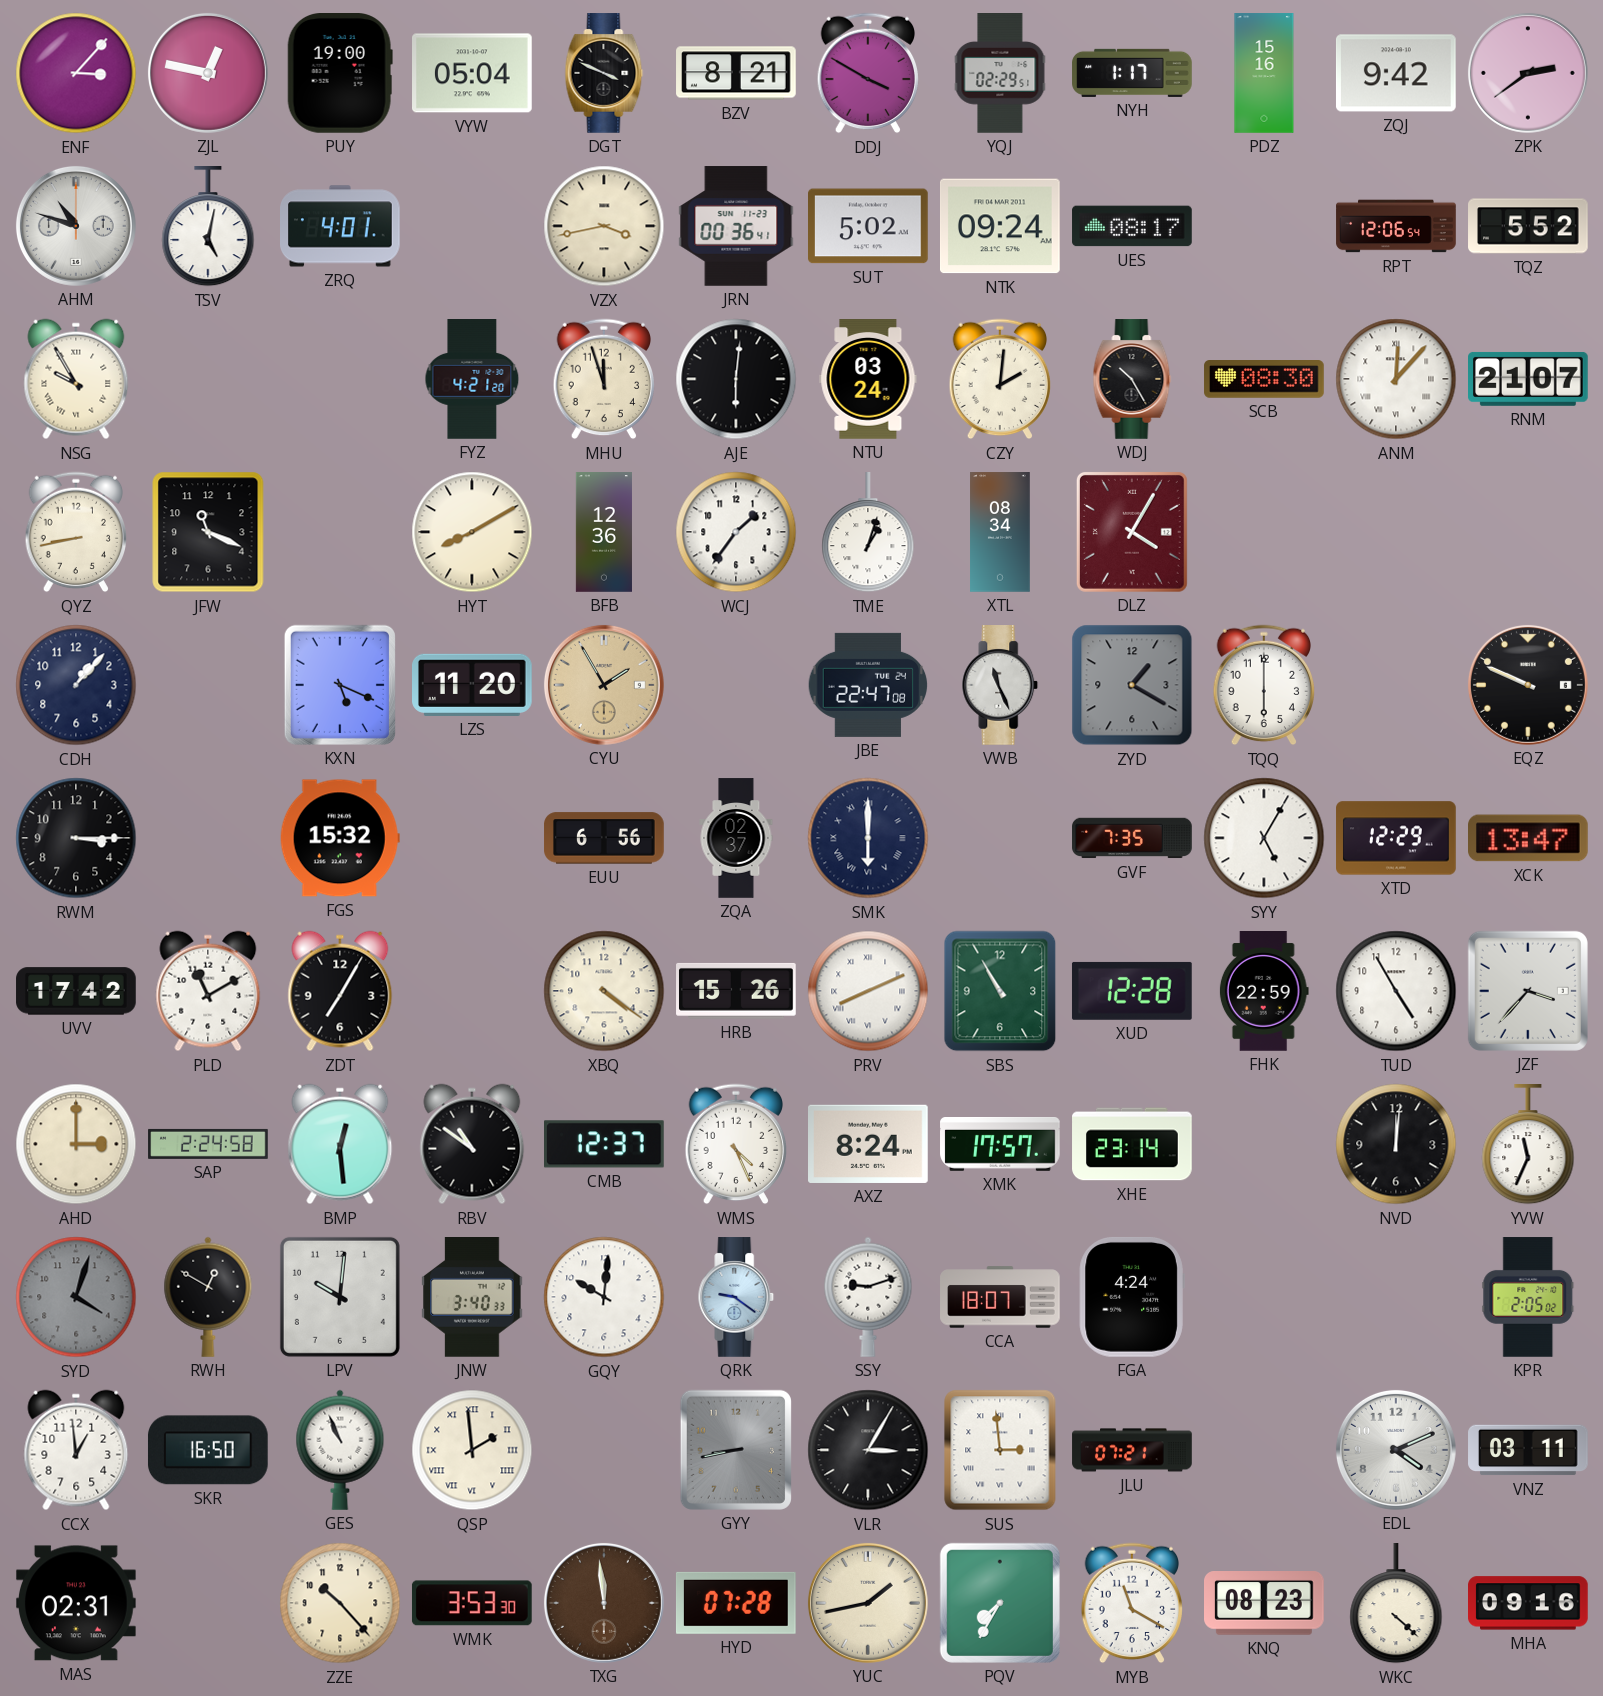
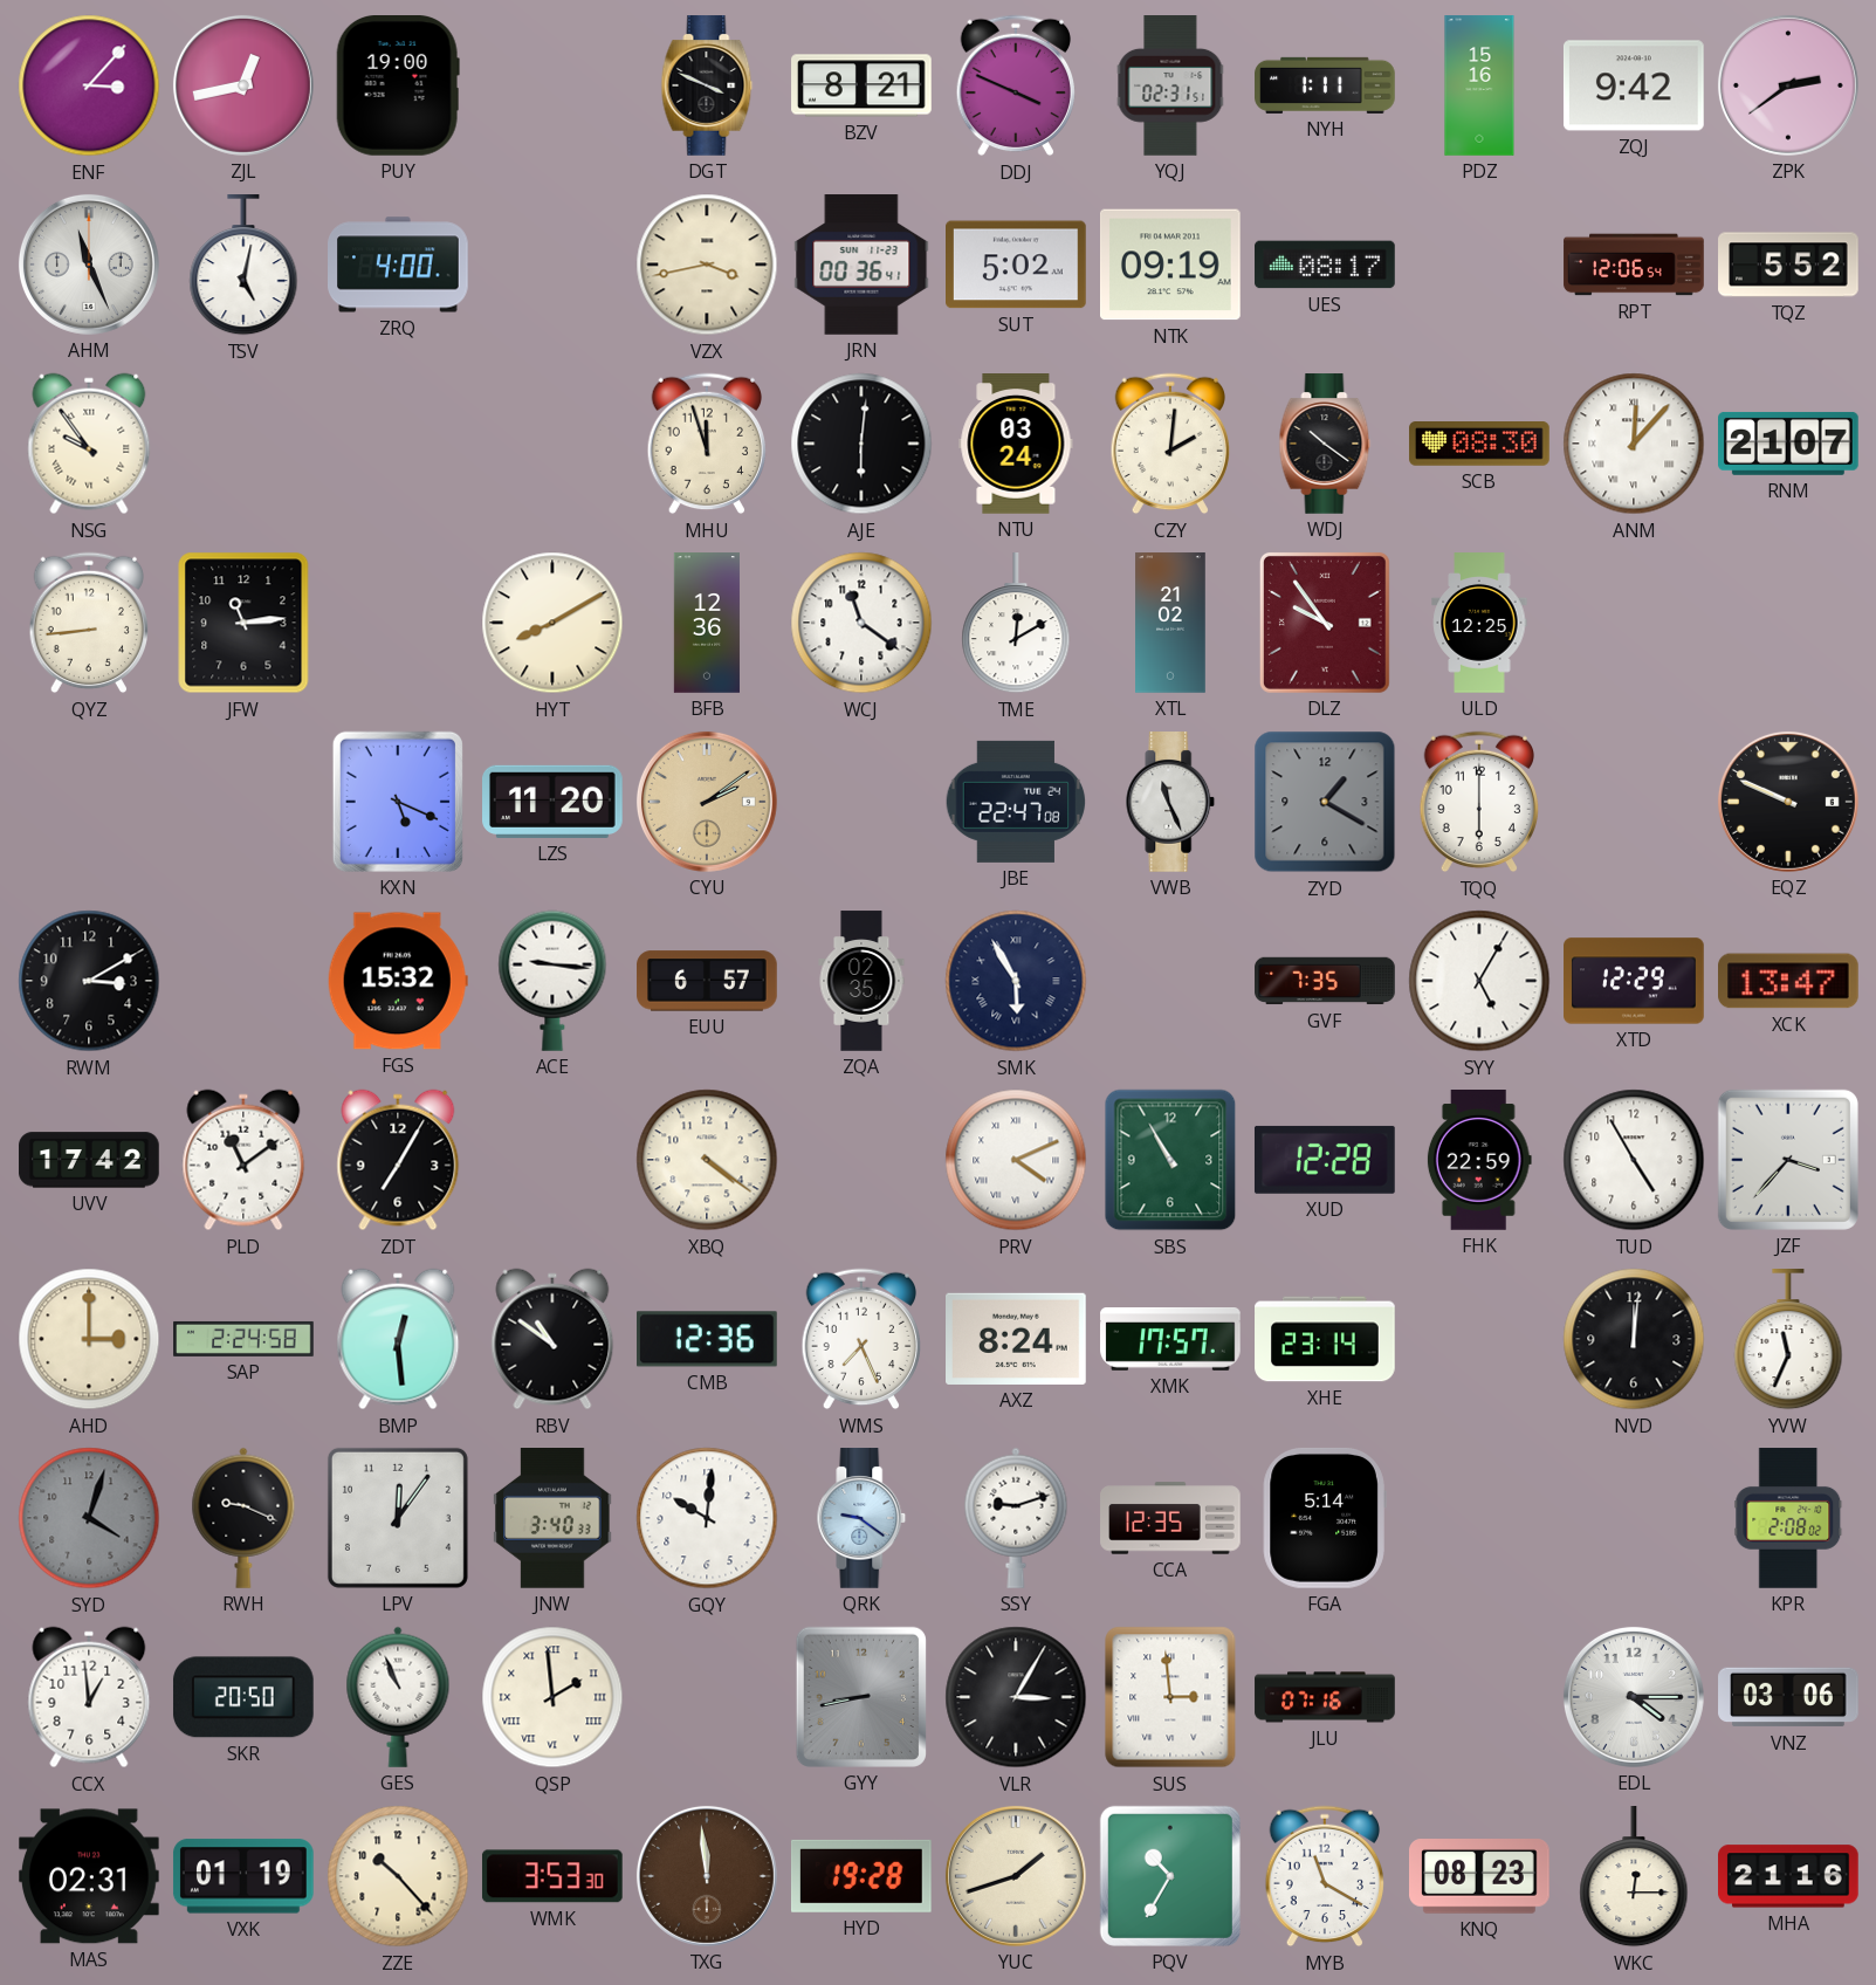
ZJL: 12:47 -> 12:43
VYW: 05:04 -> none
DDJ: 3:50 -> 3:49
YQJ: 02:29 -> 02:31
NYH: 1:17 -> 1:11
AHM: 10:48 -> 11:26
ZRQ: 4:01 -> 4:00
NTK: 09:24 -> 09:19
NSG: 9:55 -> 9:54
FYZ: 4:21 -> none
WDJ: 10:25 -> 10:21
QYZ: 8:43 -> 8:44
JFW: 11:19 -> 11:14
WCJ: 1:36 -> 11:21
TME: 1:03 -> 12:10
XTL: 08:34 -> 21:02
DLZ: 4:05 -> 9:54
ULD: none -> 12:25
CDH: 1:07 -> none
CYU: 1:55 -> 2:09
RWM: 3:15 -> 3:10
ACE: none -> 9:16
EUU: 6:56 -> 6:57
ZQA: 02:37 -> 02:35
SMK: 6:00 -> 5:55
PLD: 11:10 -> 11:09
HRB: 15:26 -> none
PRV: 8:11 -> 4:11
CMB: 12:37 -> 12:36
WMS: 4:26 -> 7:26
RWH: 12:50 -> 9:19
LPV: 10:01 -> 12:06
CCA: 18:07 -> 12:35
FGA: 4:24 -> 5:14
KPR: 2:05 -> 2:08
SKR: 16:50 -> 20:50
JLU: 07:21 -> 07:16
EDL: 4:11 -> 4:15
VNZ: 03:11 -> 03:06
VXK: none -> 01:19
HYD: 07:28 -> 19:28
YUC: 1:43 -> 1:42
PQV: 7:35 -> 10:35
WKC: 4:22 -> 12:15
MHA: 09:16 -> 21:16
